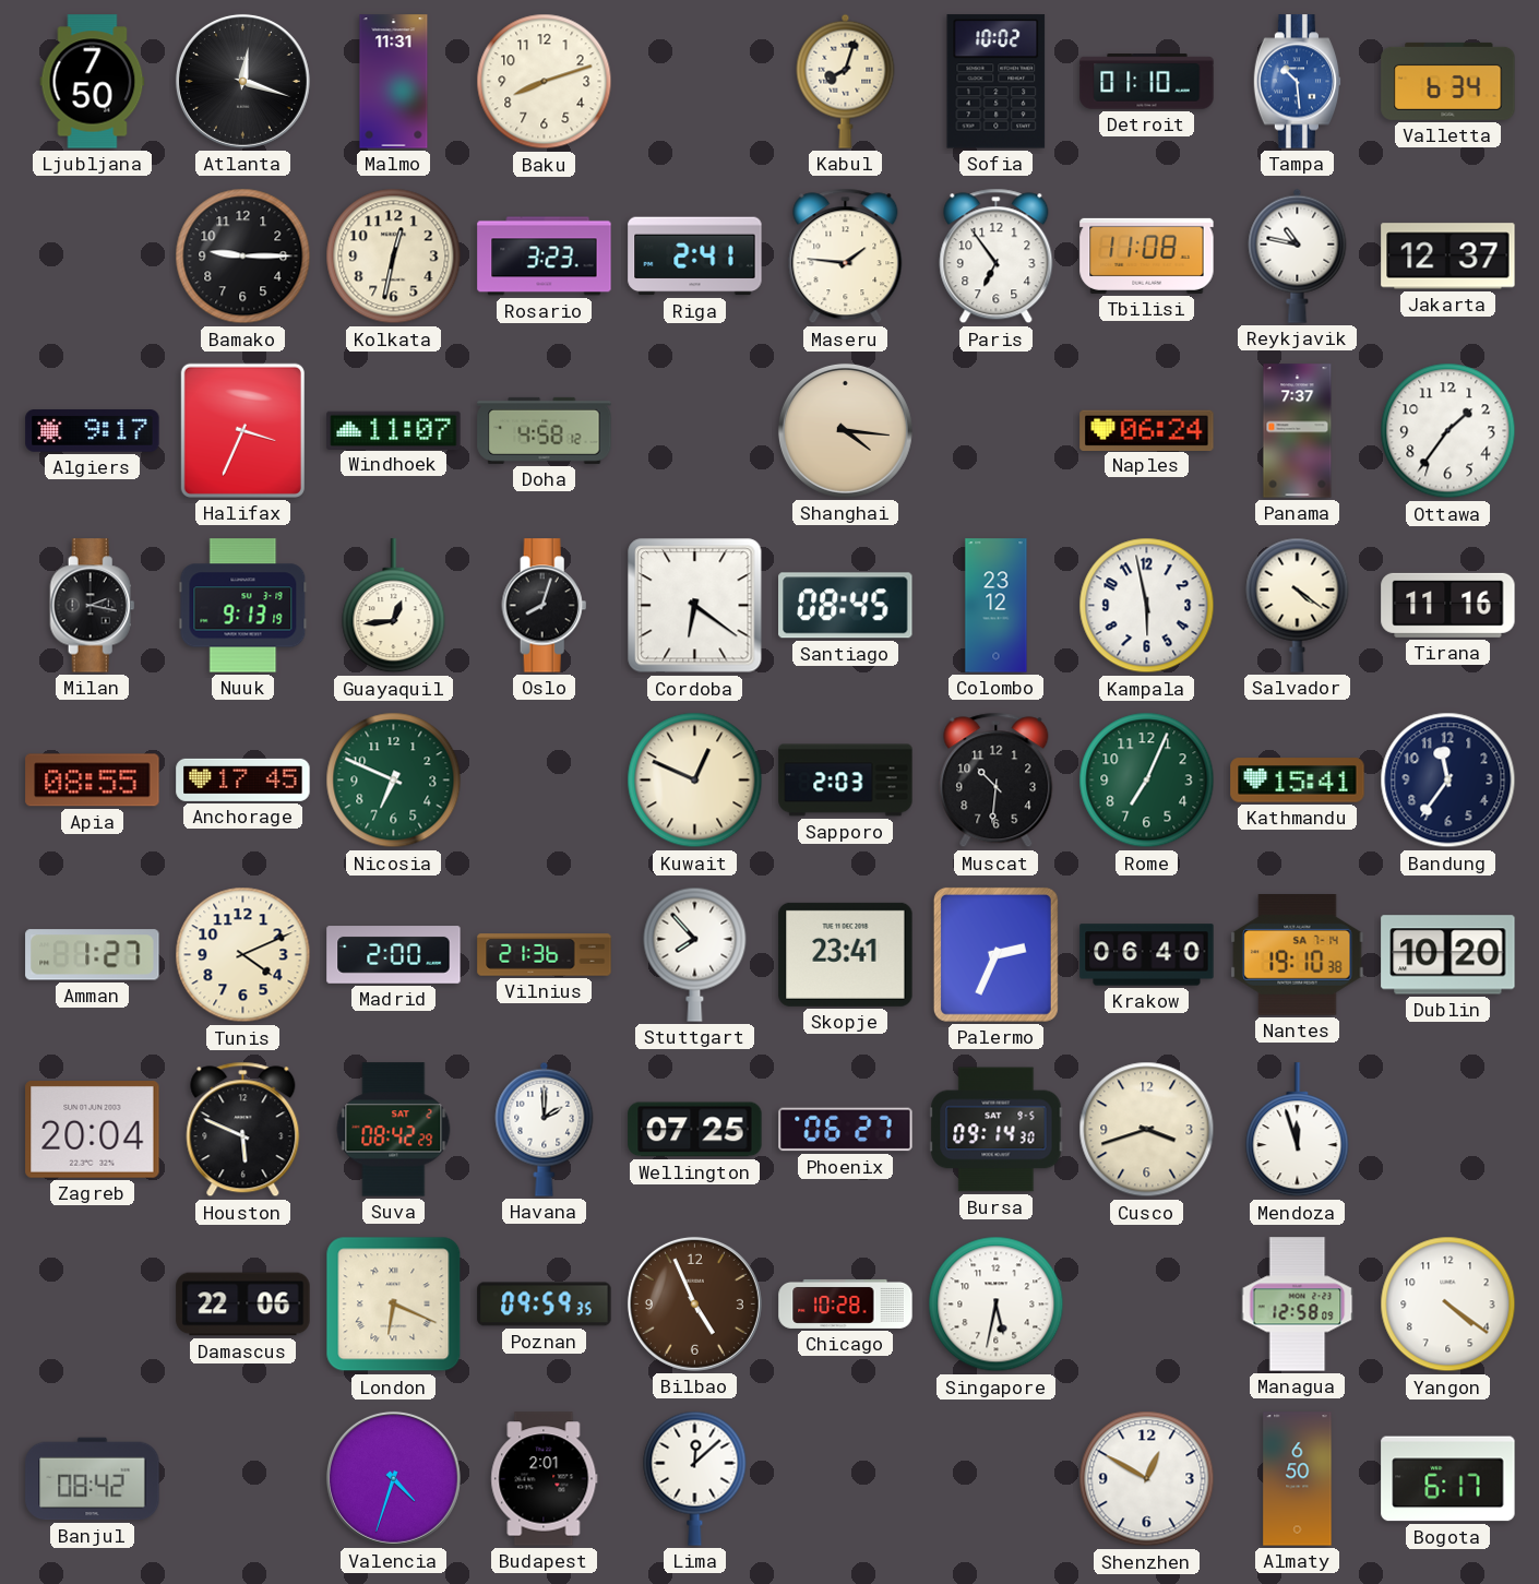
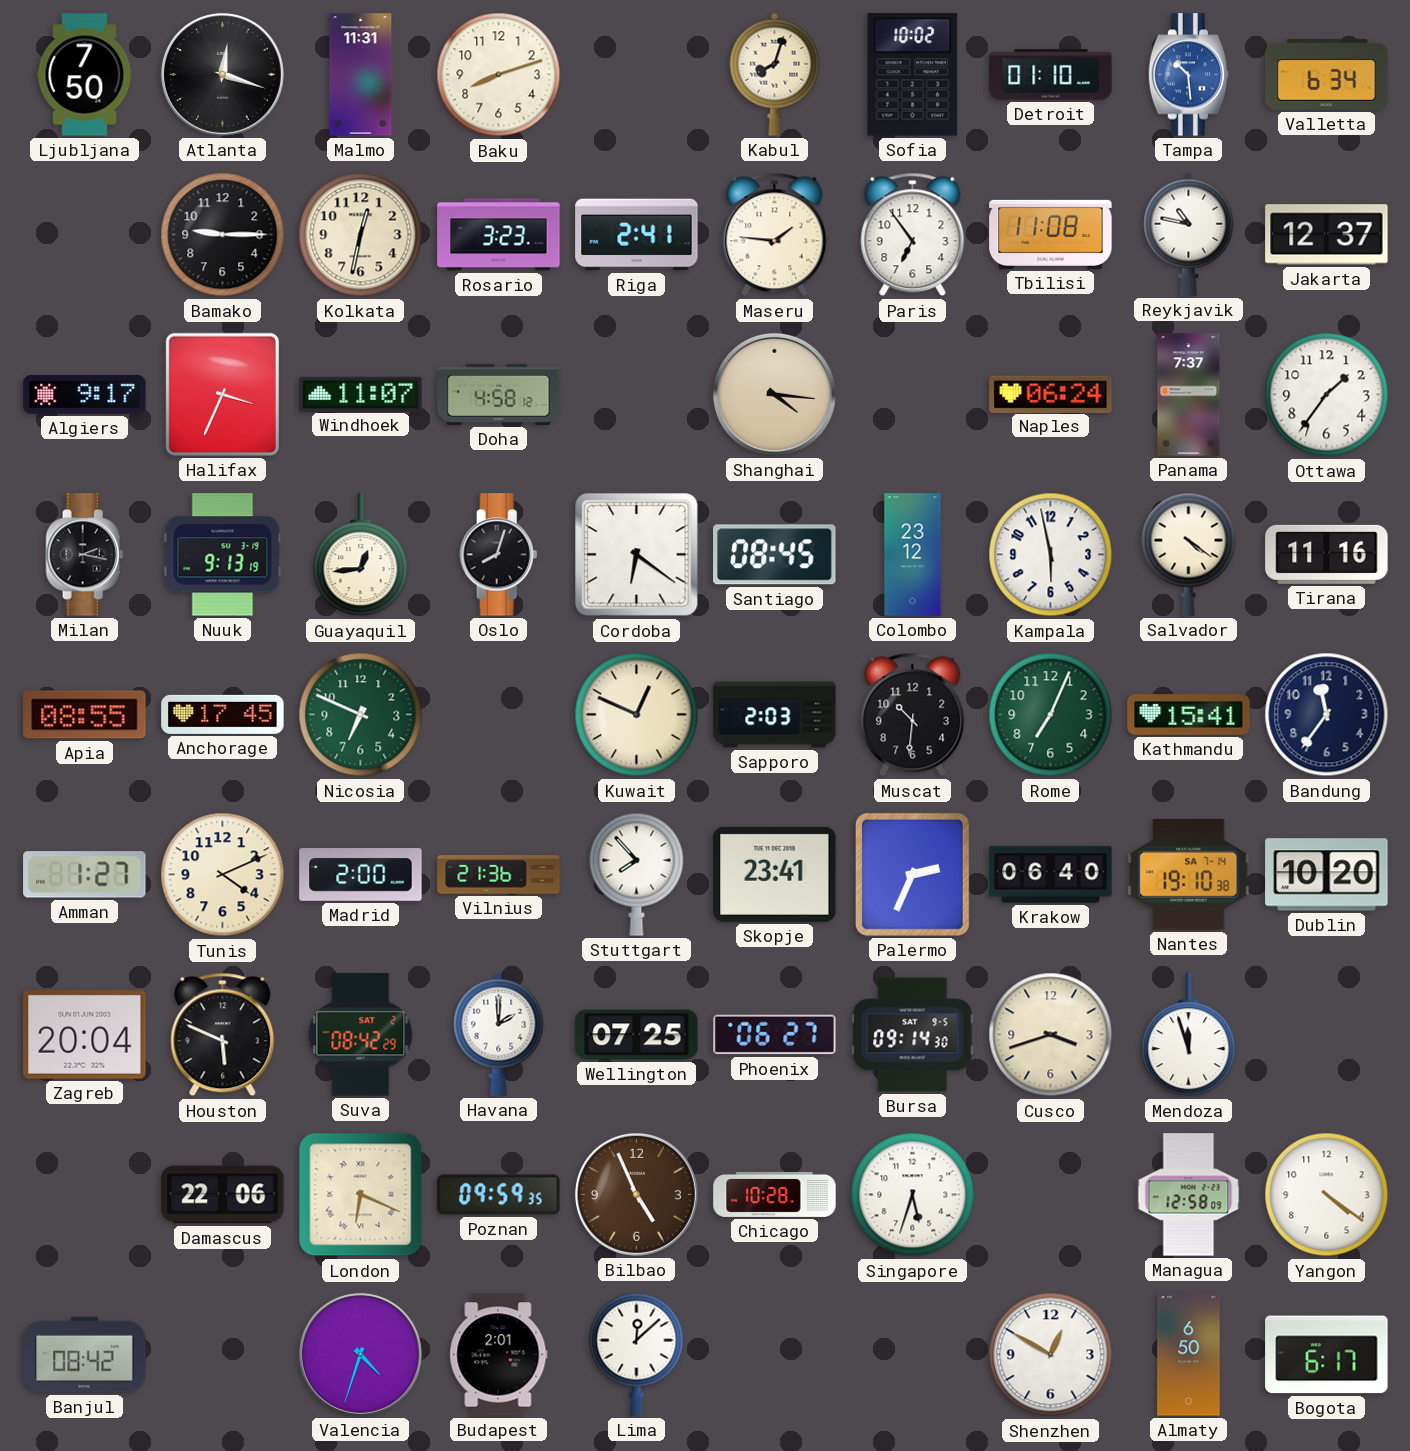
Singapore: 5:32 -> 5:33
